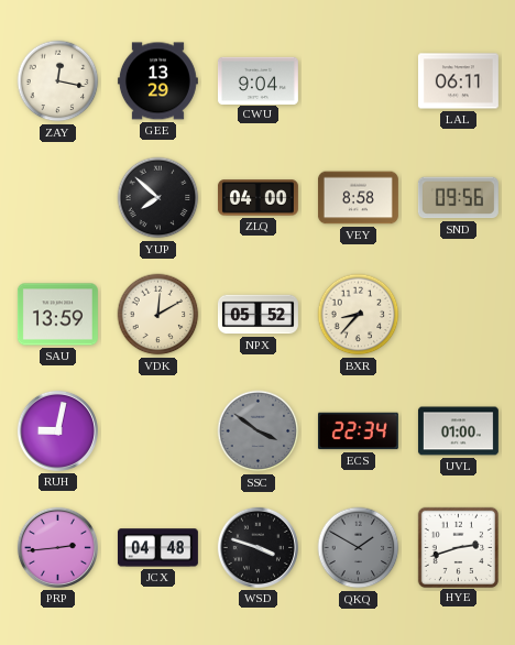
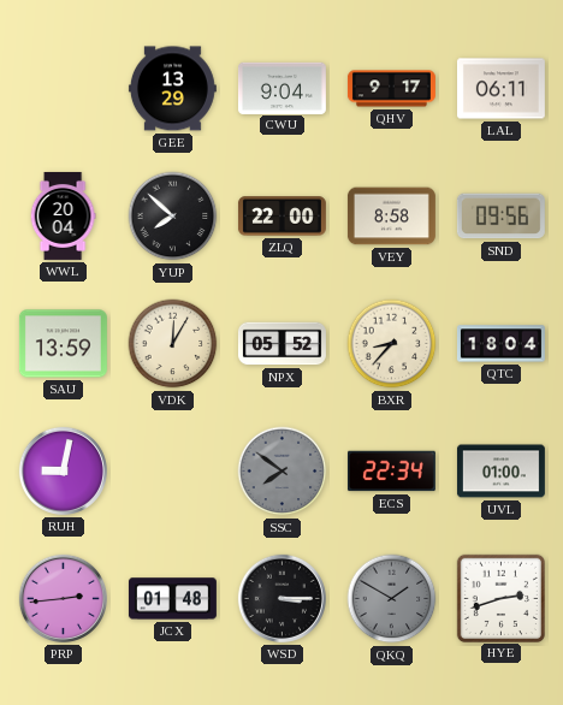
ZAY: 12:17 -> none
QHV: none -> 9:17
WWL: none -> 20:04
ZLQ: 04:00 -> 22:00
VDK: 12:10 -> 12:05
QTC: none -> 18:04
SSC: 3:51 -> 7:51
JCX: 04:48 -> 01:48
WSD: 3:48 -> 3:15
